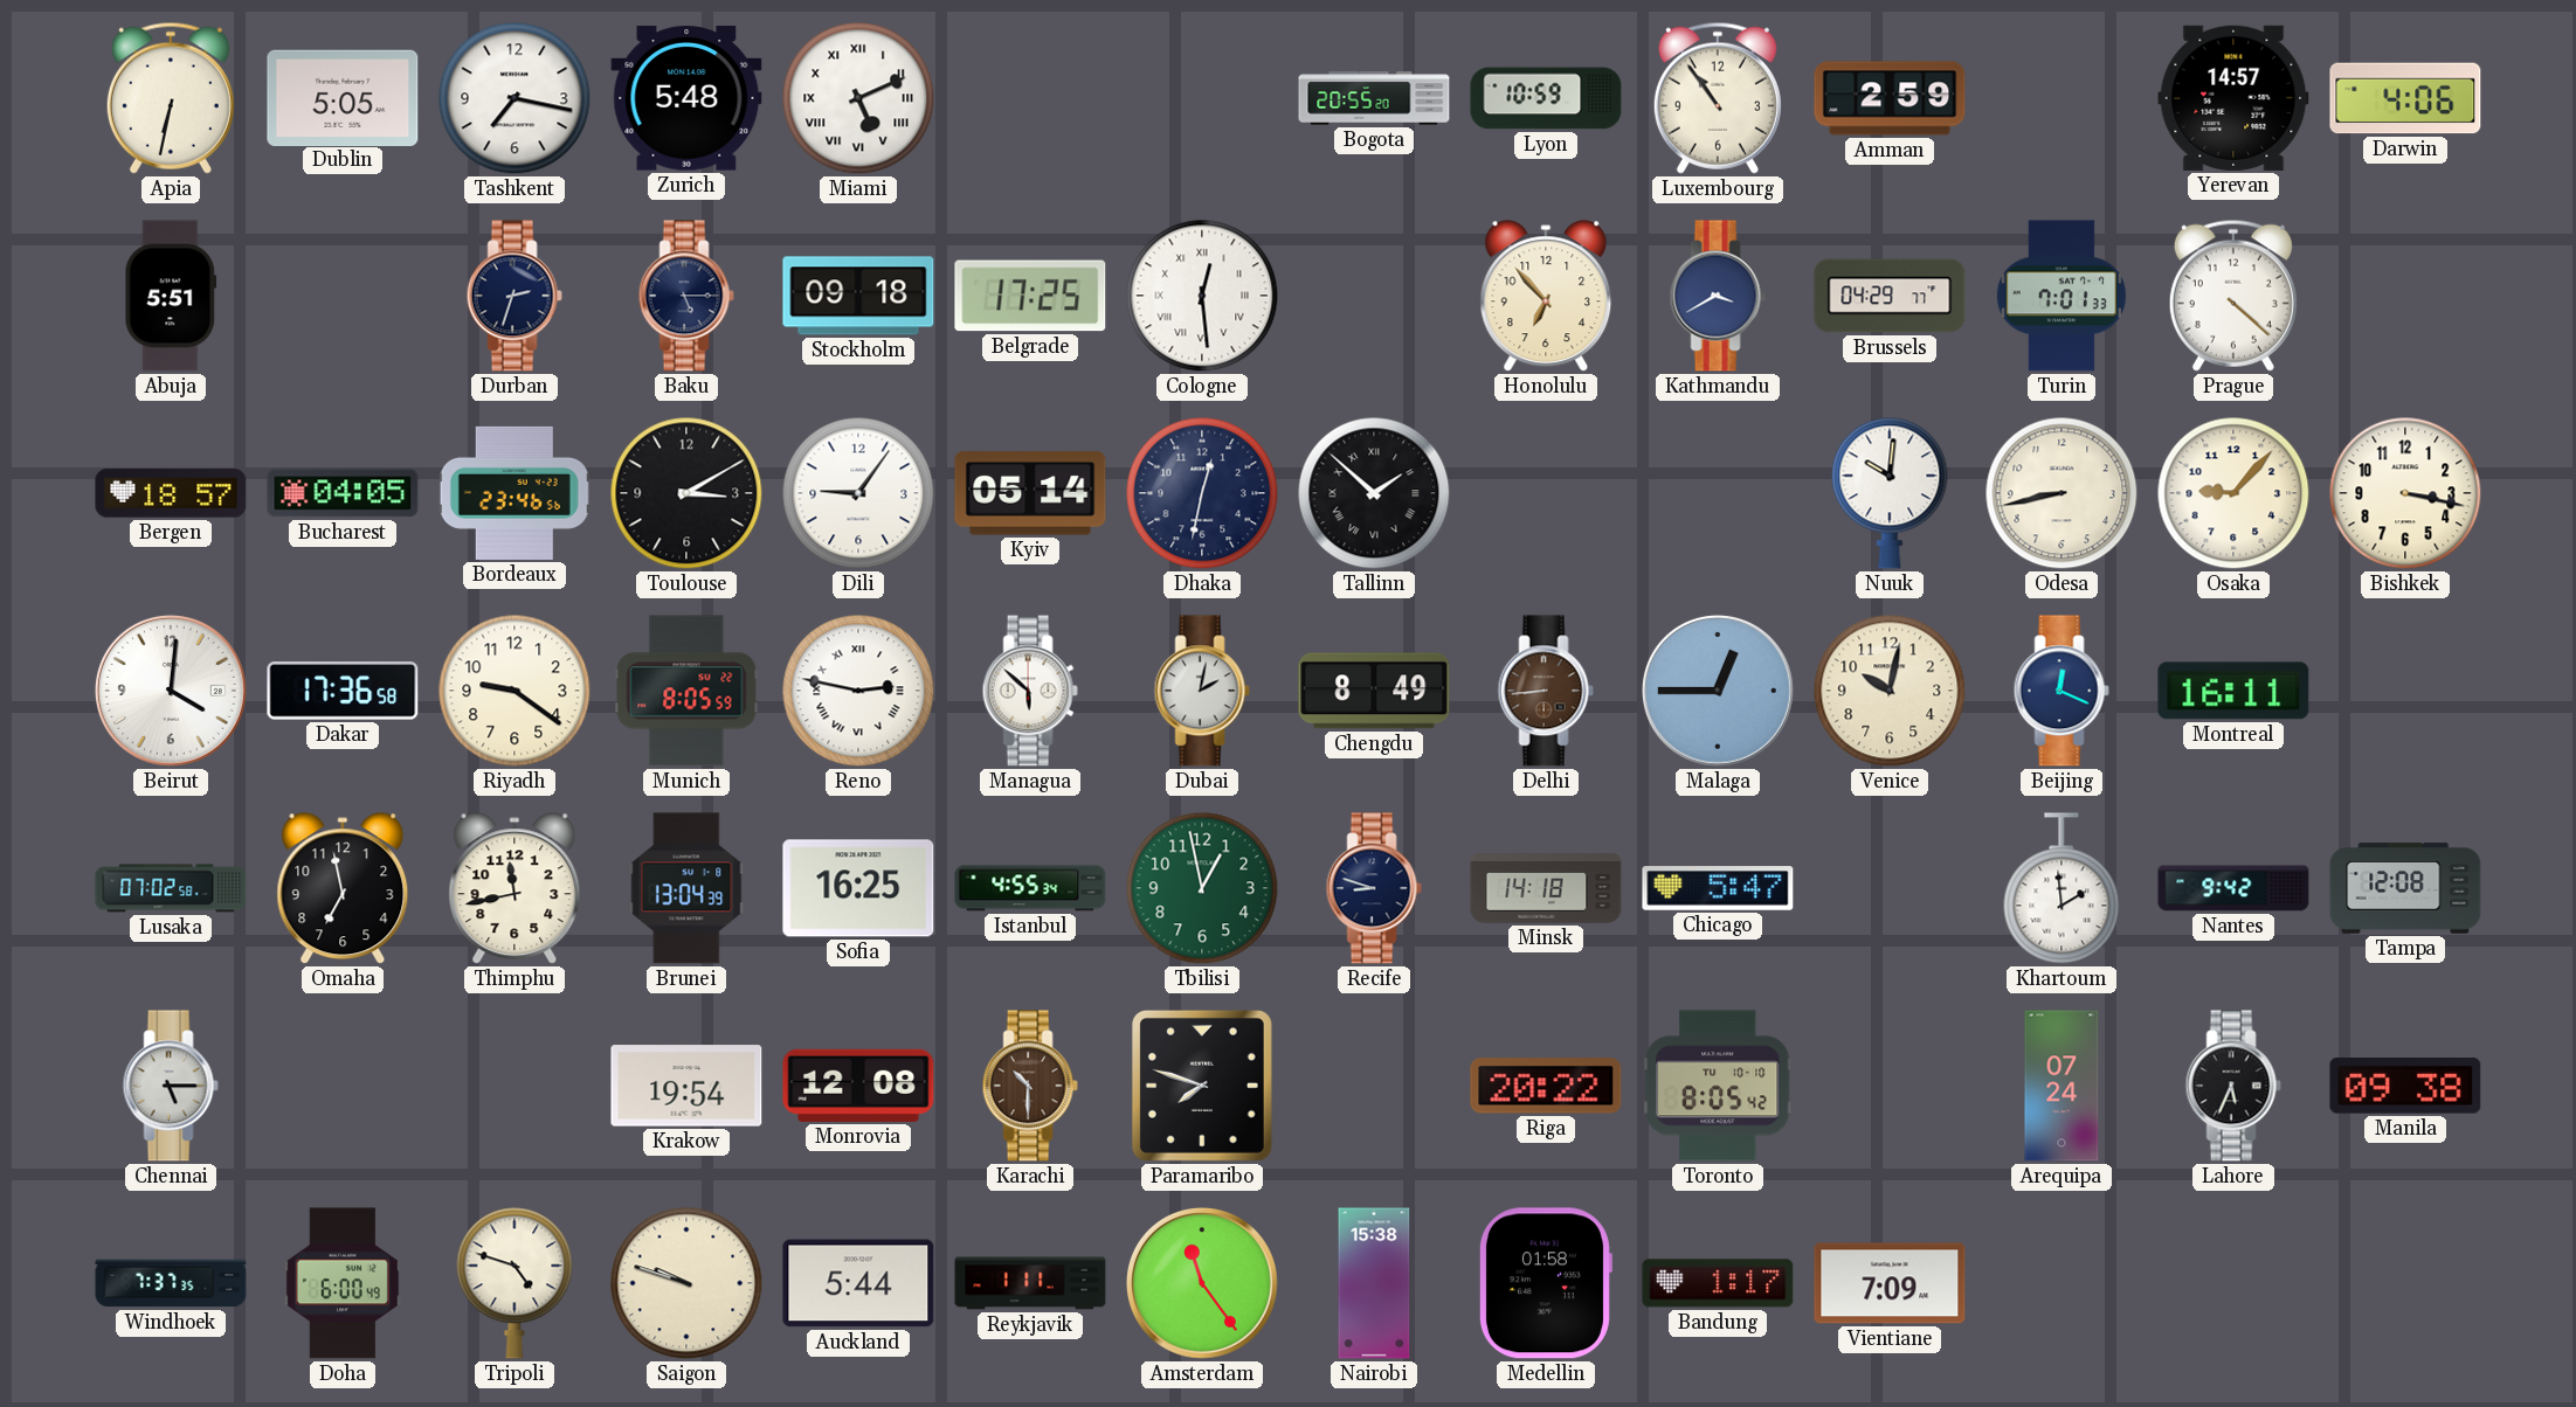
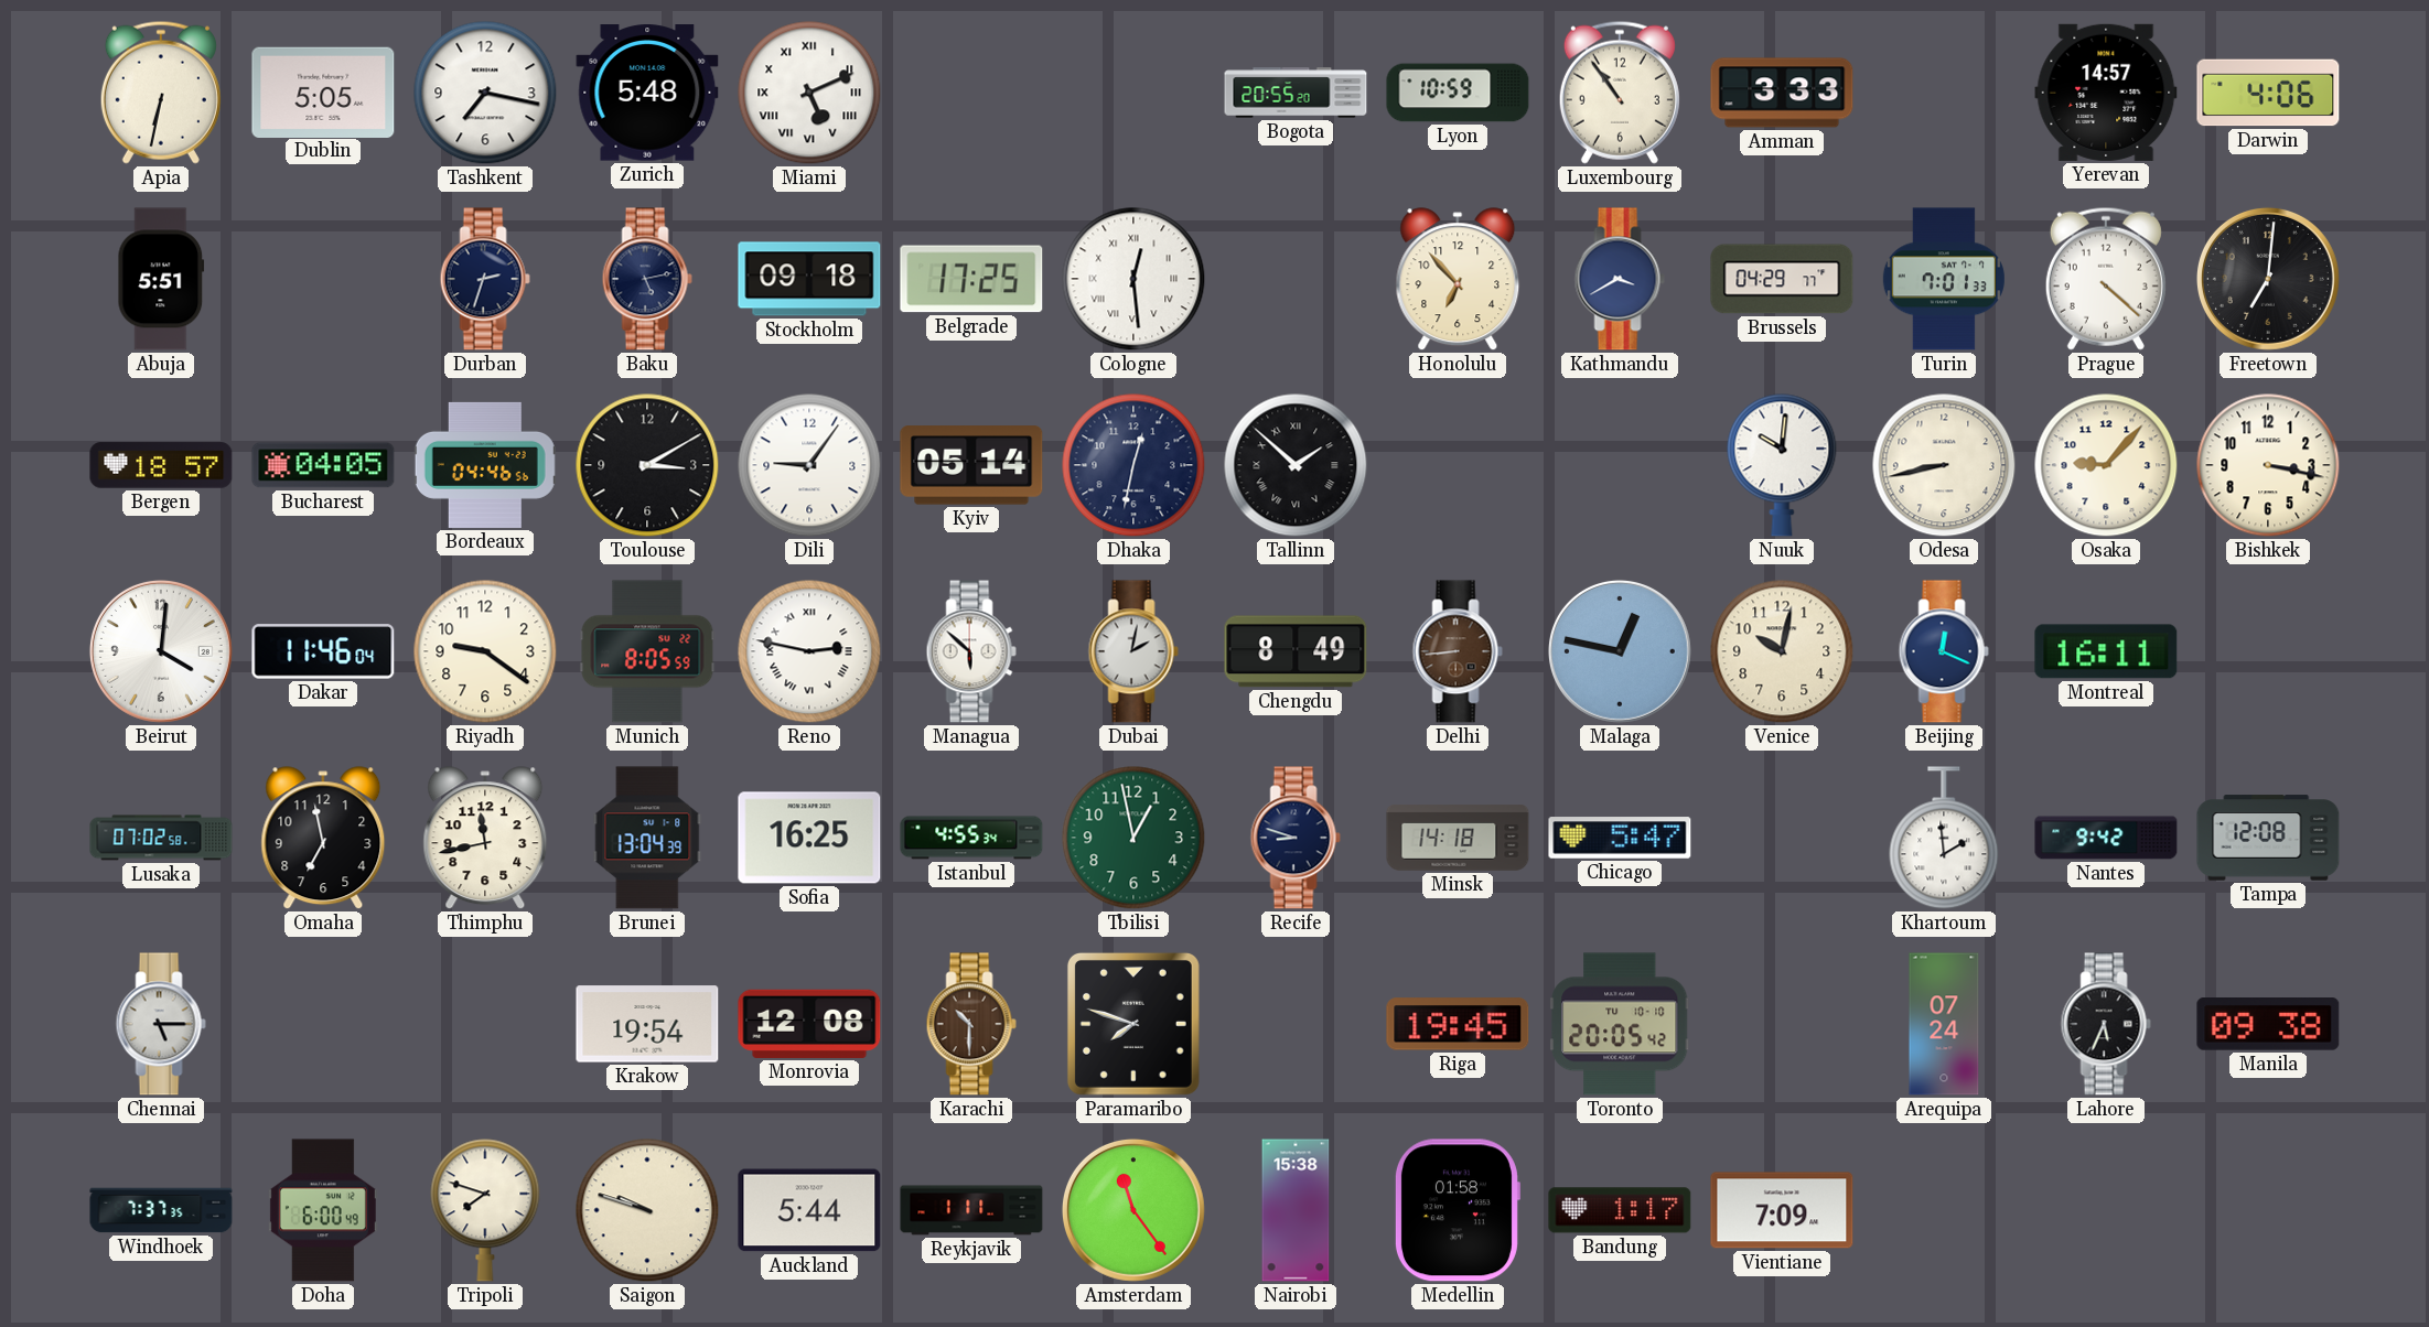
Amman: 2:59 -> 3:33
Baku: 5:15 -> 5:13
Freetown: none -> 7:01
Bordeaux: 23:46 -> 04:46
Dakar: 17:36 -> 11:46
Malaga: 12:45 -> 12:47
Riga: 20:22 -> 19:45
Toronto: 8:05 -> 20:05
Tripoli: 4:48 -> 7:48
